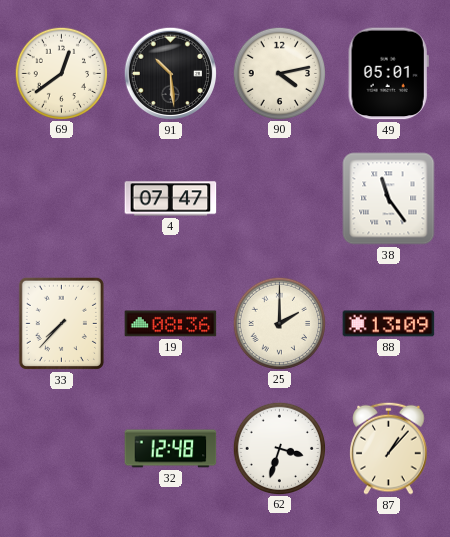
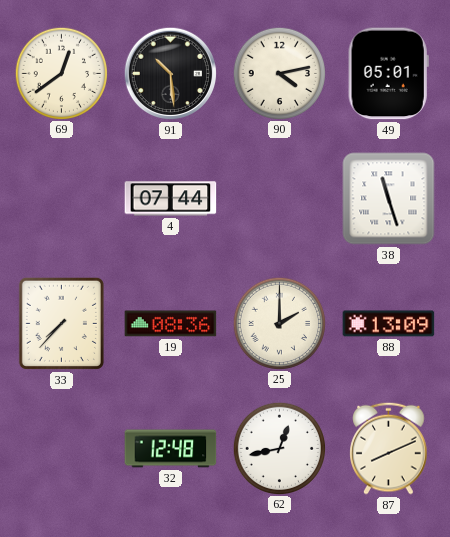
4: 07:47 -> 07:44
38: 11:24 -> 11:27
62: 3:33 -> 12:43
87: 1:07 -> 8:11
